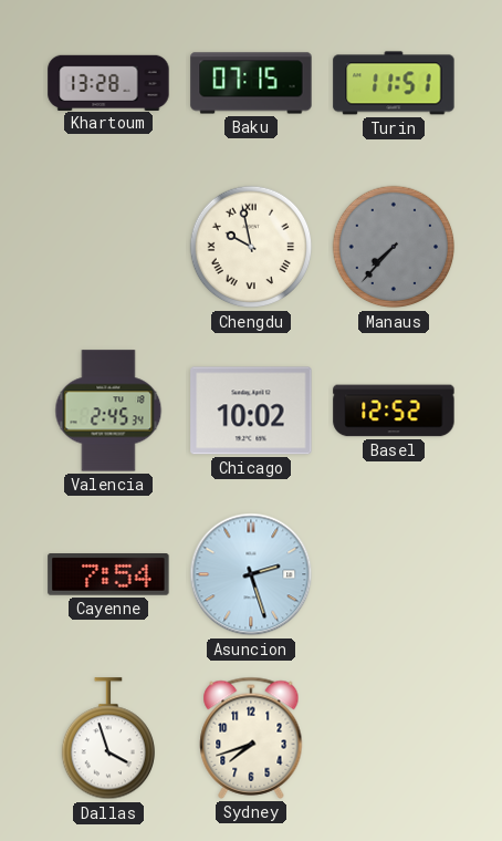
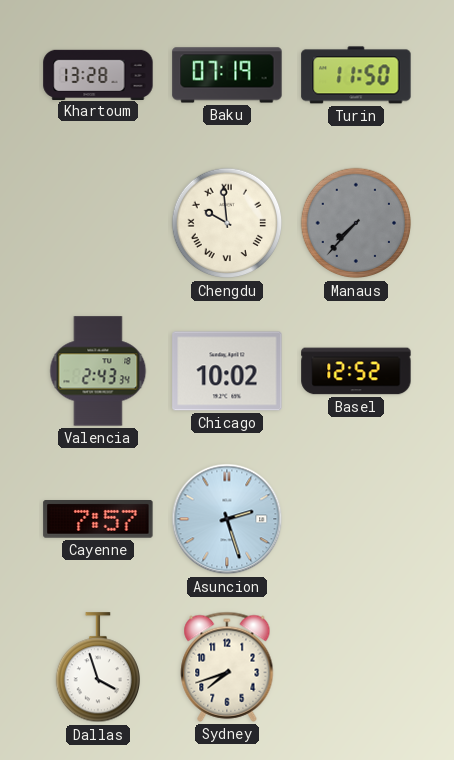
Baku: 07:15 -> 07:19
Turin: 11:51 -> 11:50
Chengdu: 9:58 -> 9:59
Valencia: 2:45 -> 2:43
Cayenne: 7:54 -> 7:57
